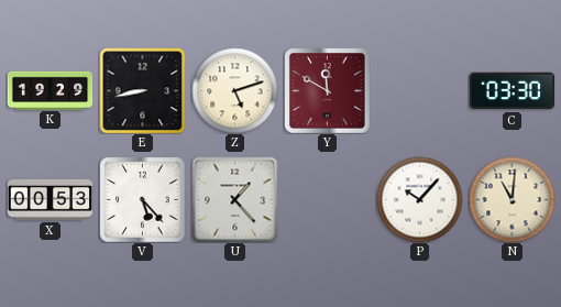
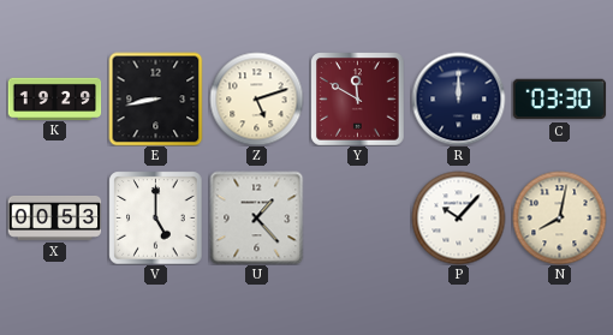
R: none -> 12:00
V: 5:23 -> 5:00
N: 11:01 -> 8:02
